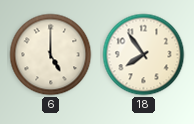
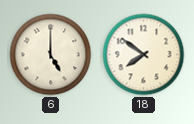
18: 7:54 -> 7:51
